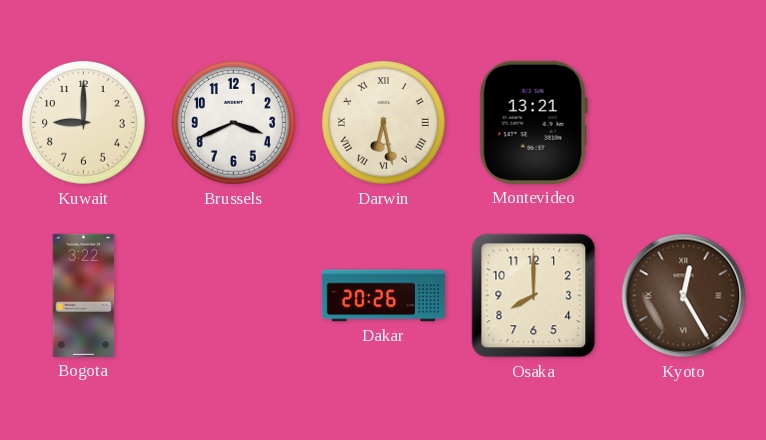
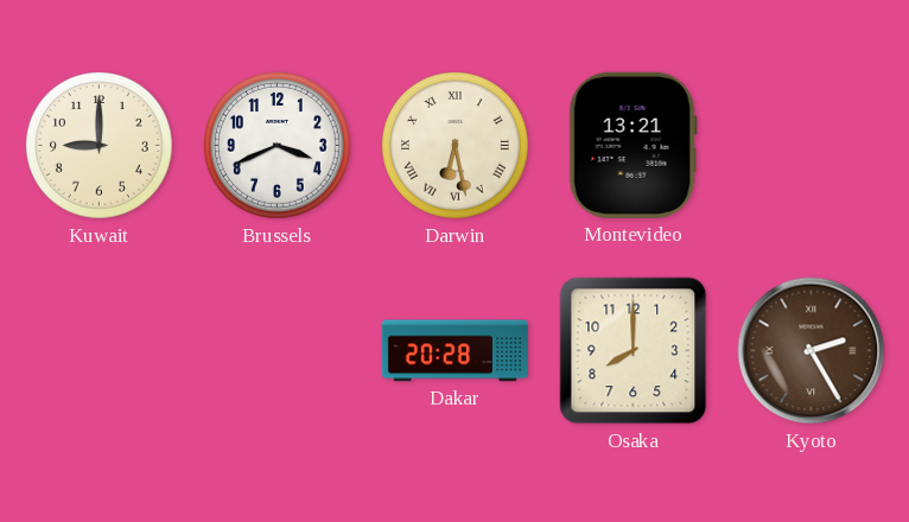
Bogota: 3:22 -> none
Dakar: 20:26 -> 20:28
Kyoto: 12:25 -> 2:25
